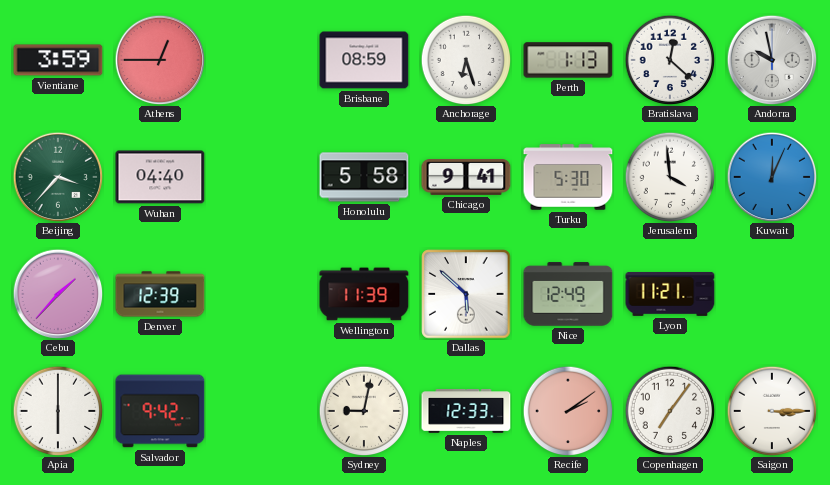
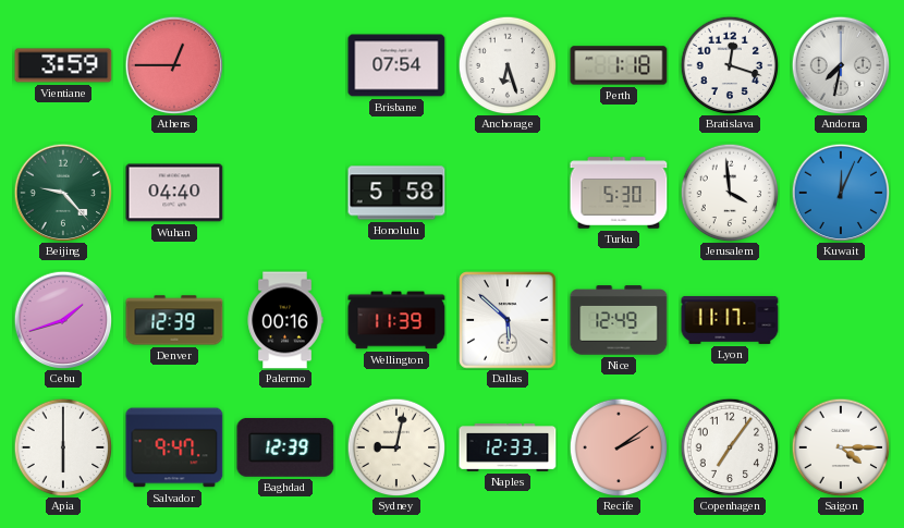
Brisbane: 08:59 -> 07:54
Perth: 1:13 -> 1:18
Bratislava: 12:22 -> 12:18
Andorra: 9:58 -> 7:32
Beijing: 3:37 -> 9:23
Chicago: 9:41 -> none
Cebu: 1:37 -> 1:42
Palermo: none -> 00:16
Lyon: 11:21 -> 11:17
Salvador: 9:42 -> 9:47
Baghdad: none -> 12:39
Saigon: 3:15 -> 4:15
